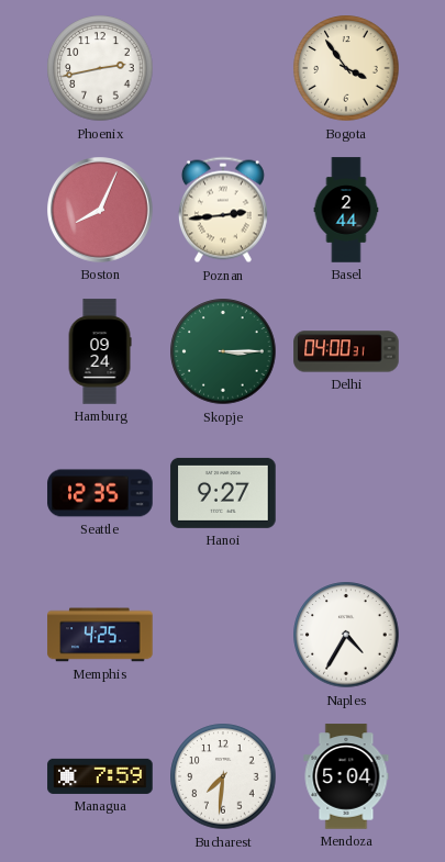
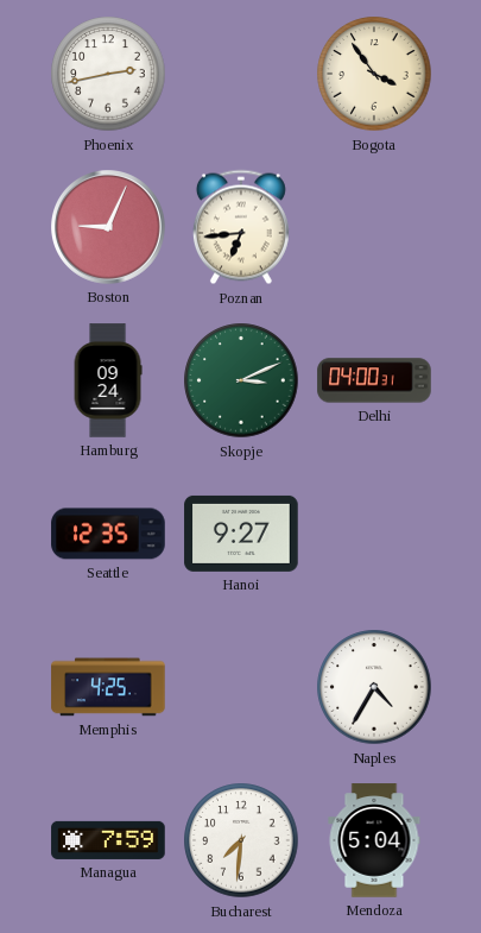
Boston: 8:04 -> 9:04
Poznan: 2:44 -> 6:44
Basel: 2:44 -> none
Skopje: 3:15 -> 3:11
